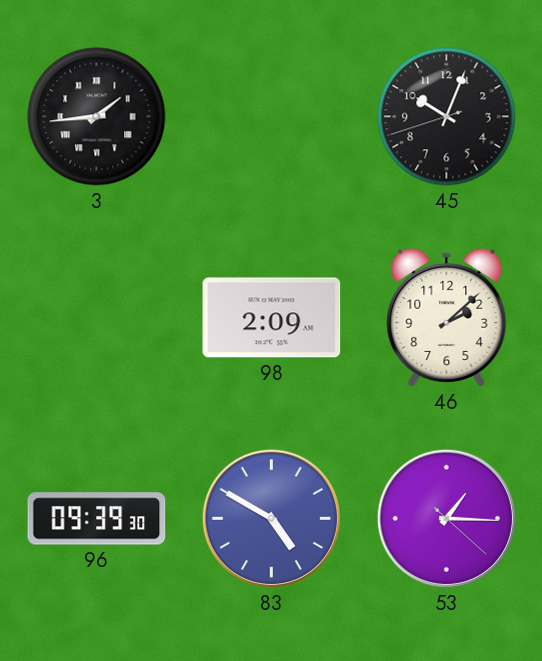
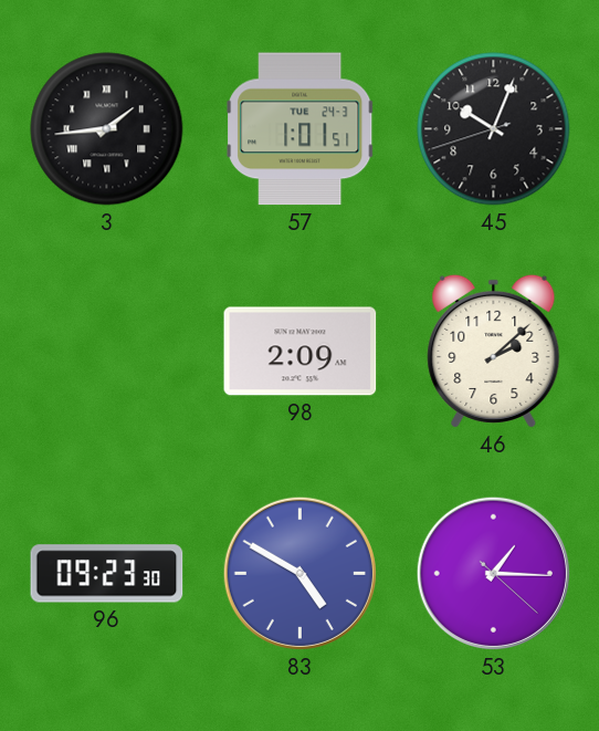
57: none -> 1:01
96: 09:39 -> 09:23
